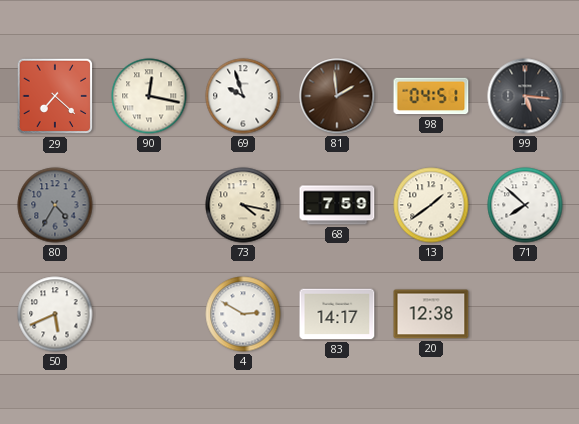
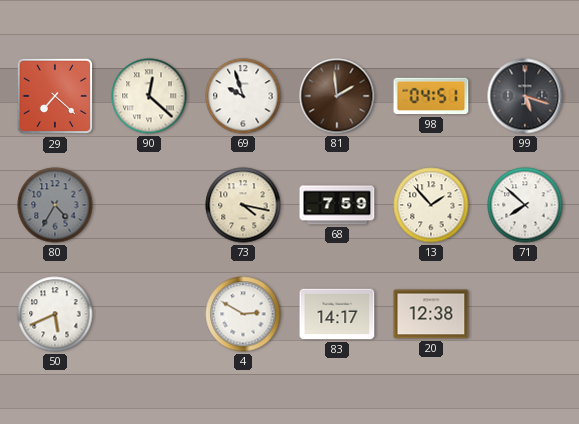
90: 12:17 -> 12:22
99: 5:16 -> 5:18
13: 1:39 -> 1:53
